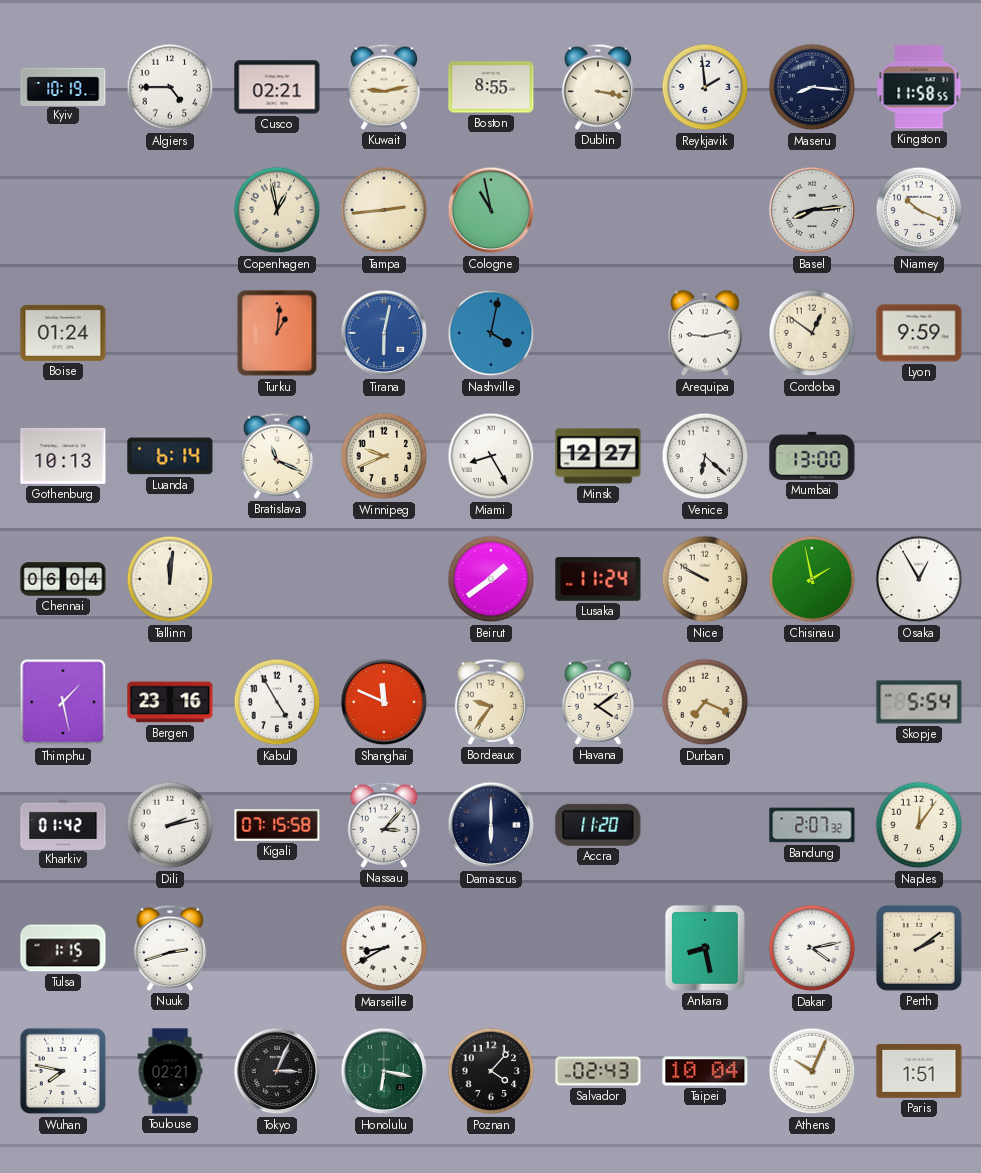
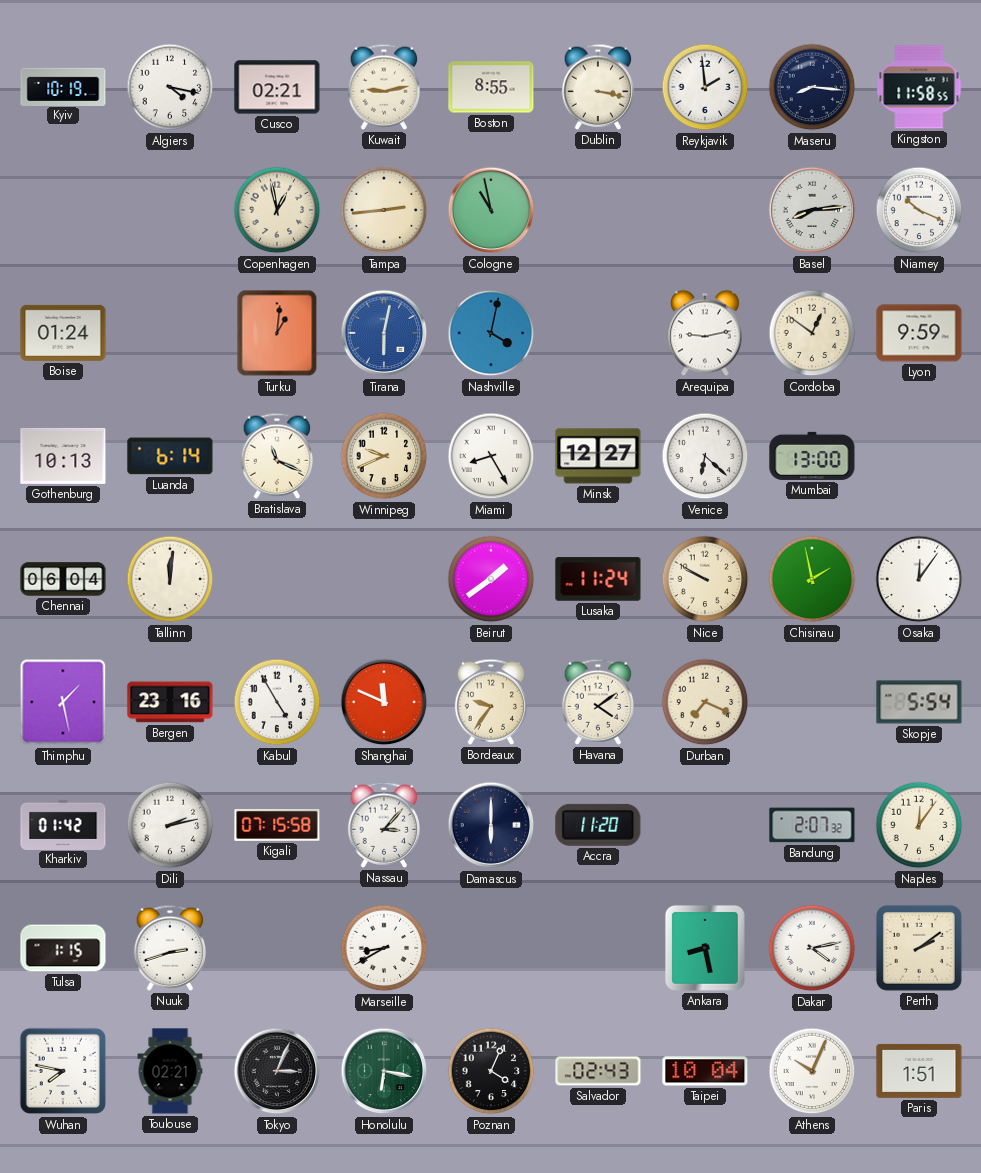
Algiers: 4:45 -> 4:17
Osaka: 12:55 -> 12:06
Poznan: 4:07 -> 4:04
